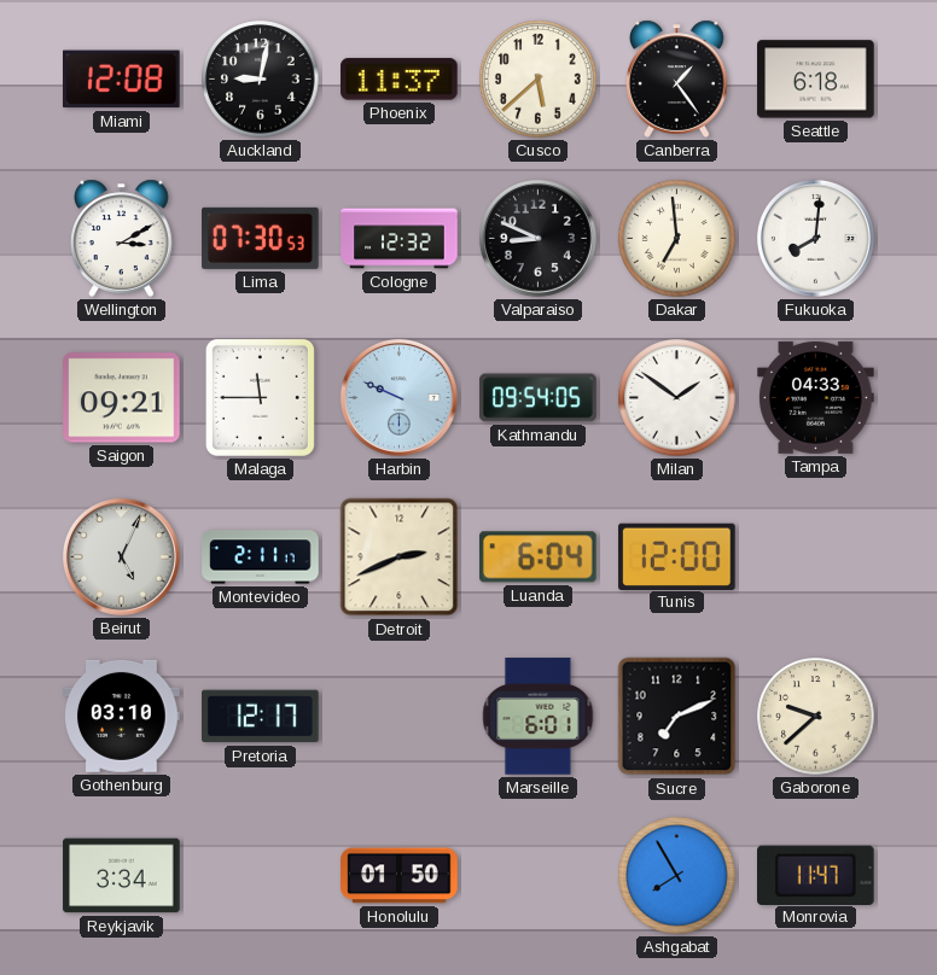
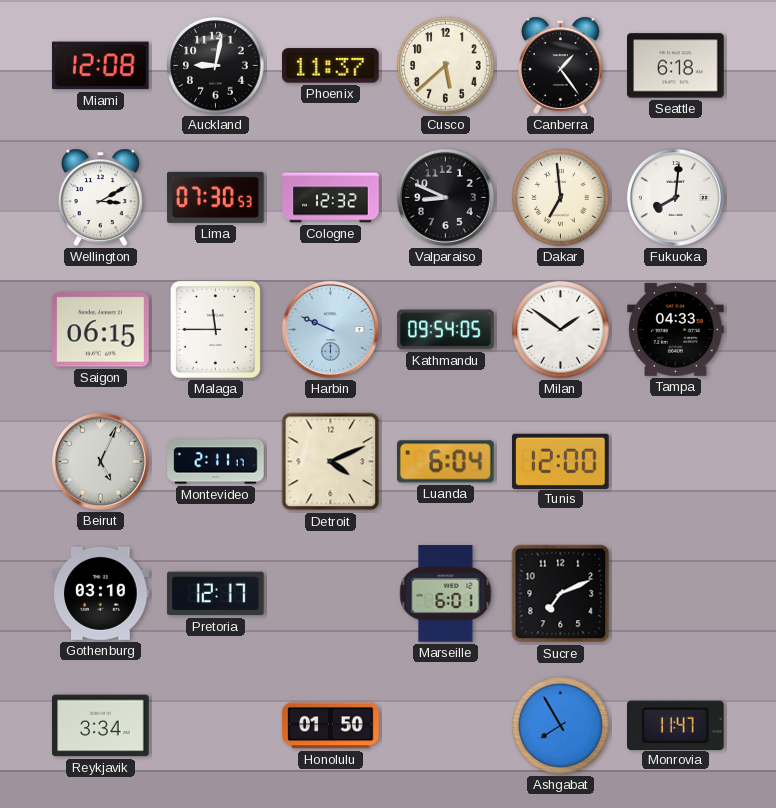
Saigon: 09:21 -> 06:15
Detroit: 2:41 -> 4:11
Gaborone: 9:38 -> none
